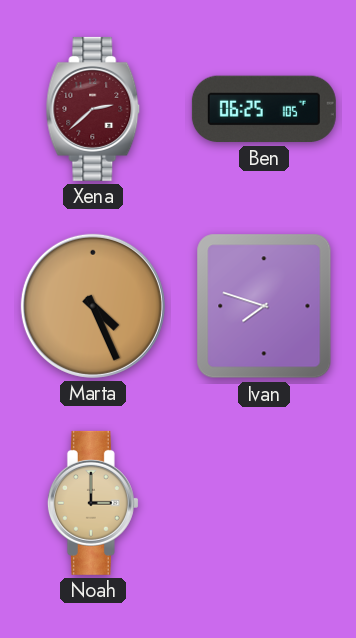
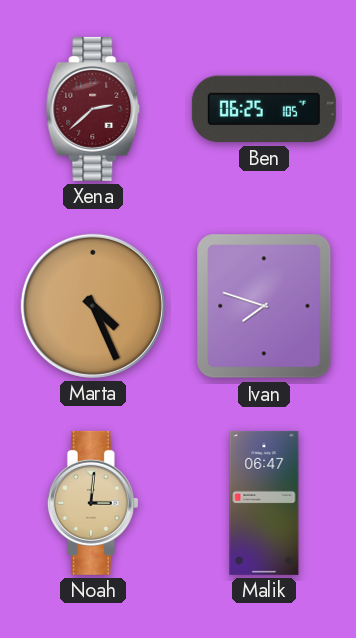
Noah: 3:00 -> 3:01
Malik: none -> 06:47
